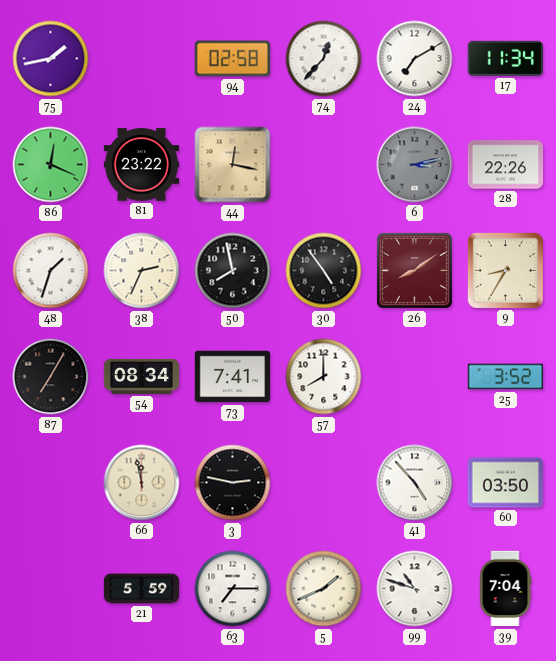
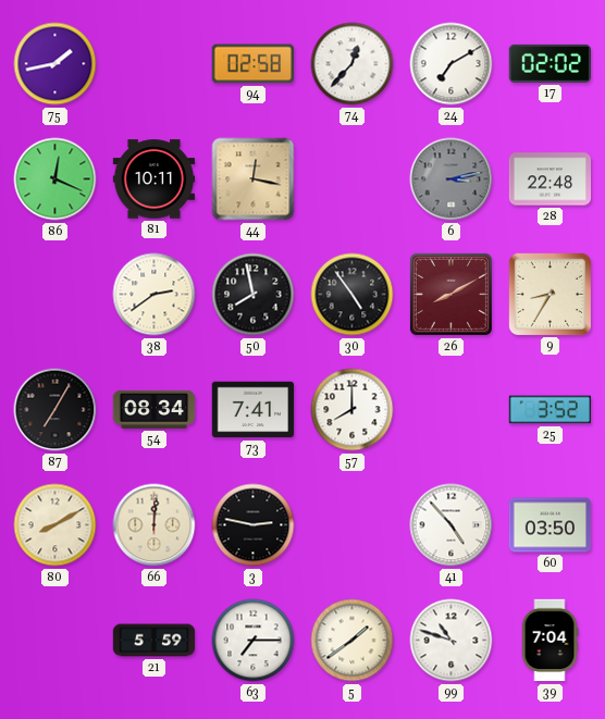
17: 11:34 -> 02:02
81: 23:22 -> 10:11
28: 22:26 -> 22:48
48: 1:33 -> none
38: 2:34 -> 2:39
26: 8:09 -> 8:10
80: none -> 8:10
66: 11:58 -> 12:01
5: 1:41 -> 1:39
